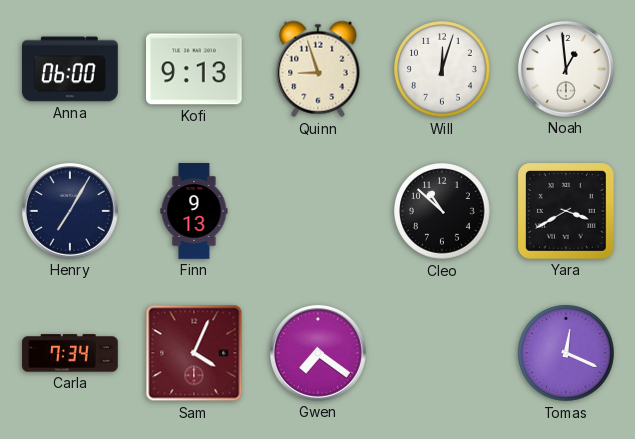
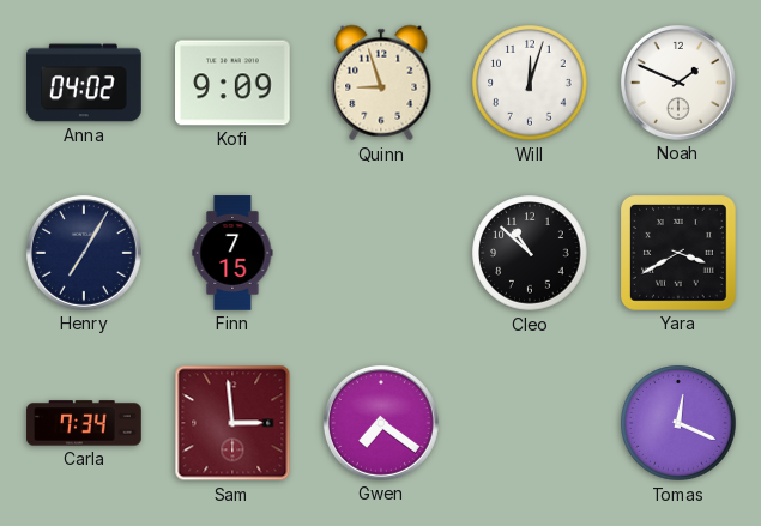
Anna: 06:00 -> 04:02
Kofi: 9:13 -> 9:09
Noah: 12:59 -> 1:49
Finn: 9:13 -> 7:15
Sam: 4:04 -> 2:59
